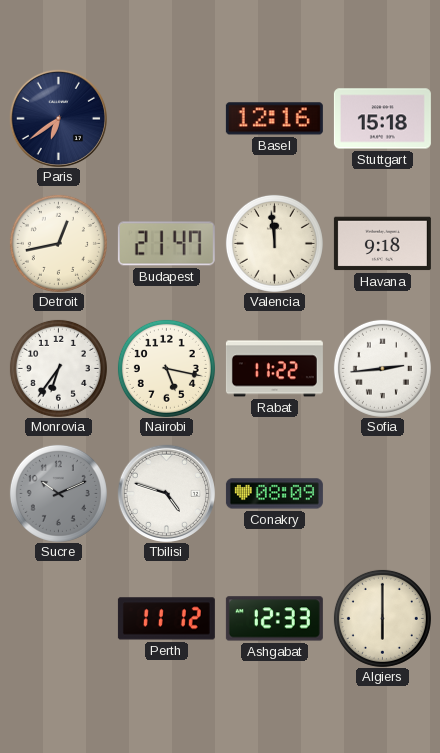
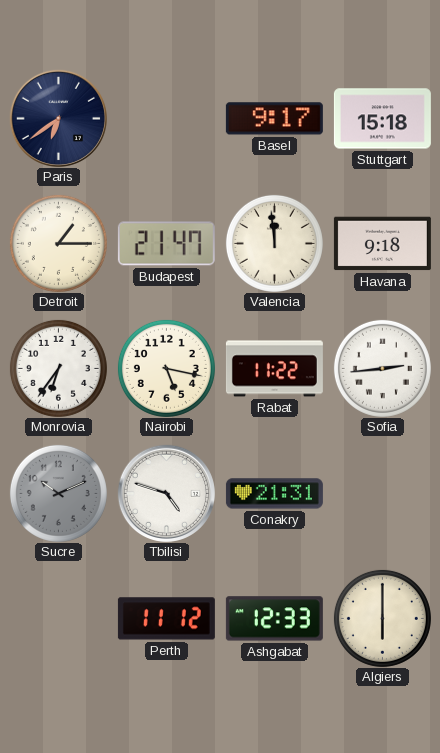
Basel: 12:16 -> 9:17
Detroit: 12:43 -> 1:15
Conakry: 08:09 -> 21:31
